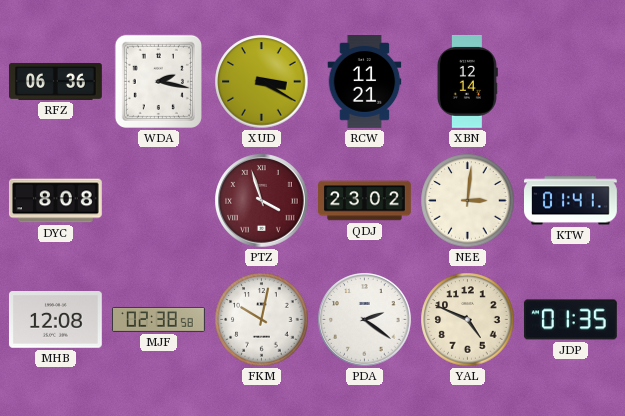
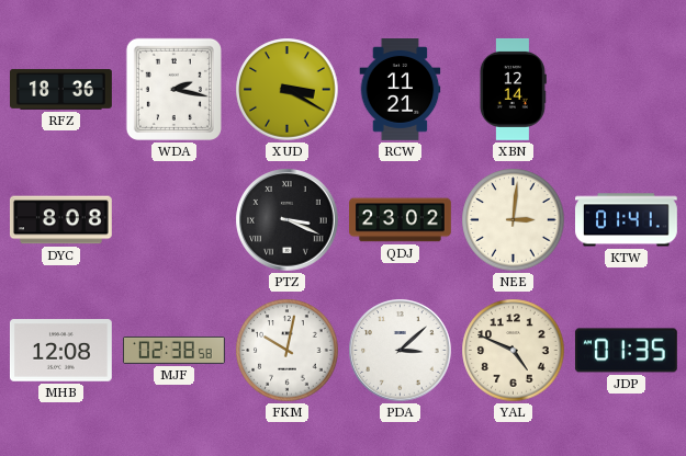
RFZ: 06:36 -> 18:36
PTZ: 3:57 -> 3:19
PTZ dial: burgundy -> black
PDA: 2:21 -> 3:08
